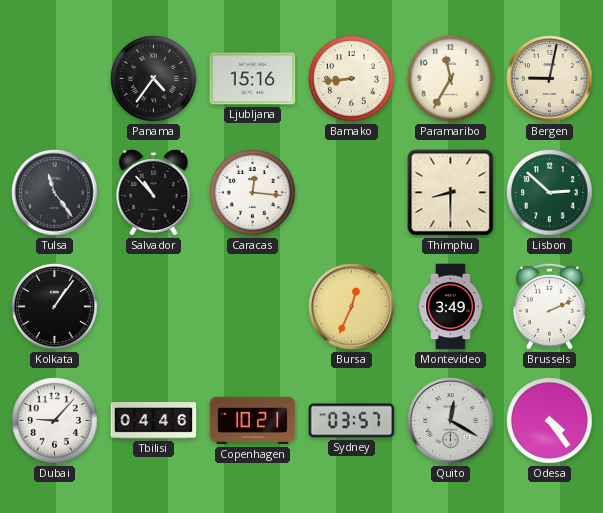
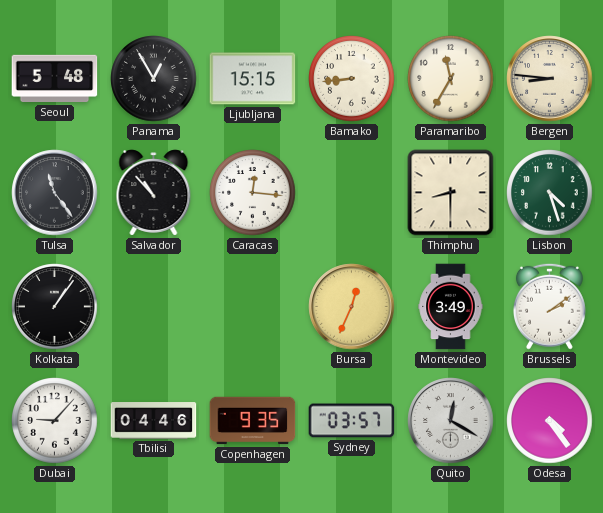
Seoul: none -> 5:48
Panama: 4:36 -> 12:55
Ljubljana: 15:16 -> 15:15
Bergen: 9:02 -> 8:46
Lisbon: 2:52 -> 4:27
Brussels: 2:11 -> 2:09
Copenhagen: 10:21 -> 9:35
